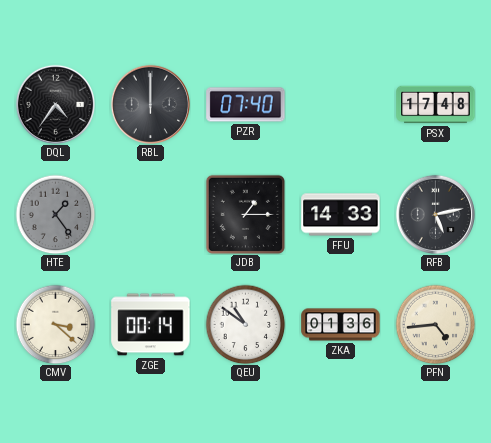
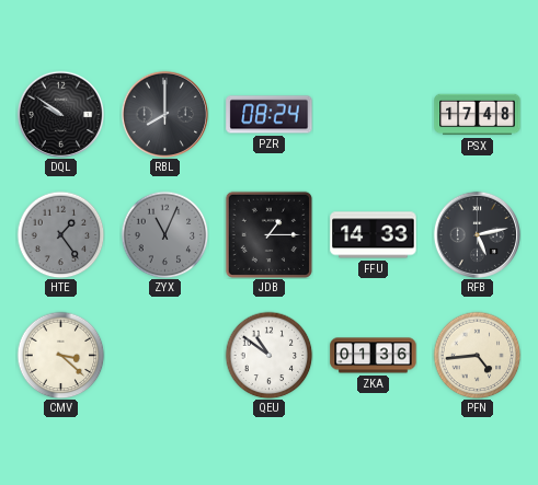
DQL: 4:36 -> 9:51
RBL: 12:00 -> 8:00
PZR: 07:40 -> 08:24
ZYX: none -> 11:04
ZGE: 00:14 -> none
